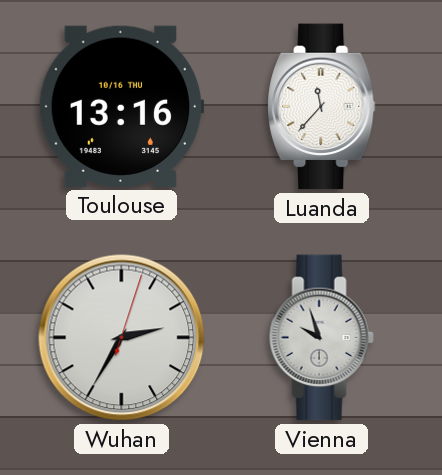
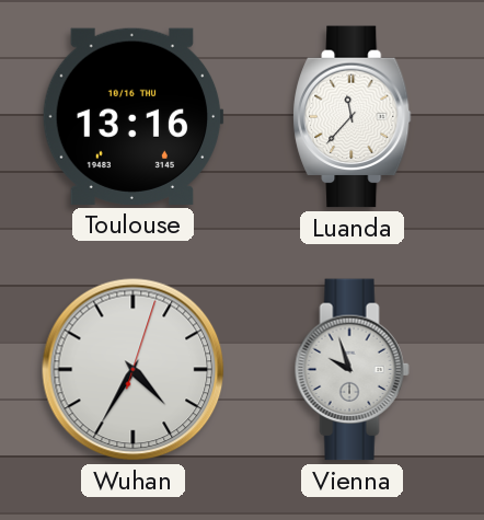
Wuhan: 2:35 -> 4:35
